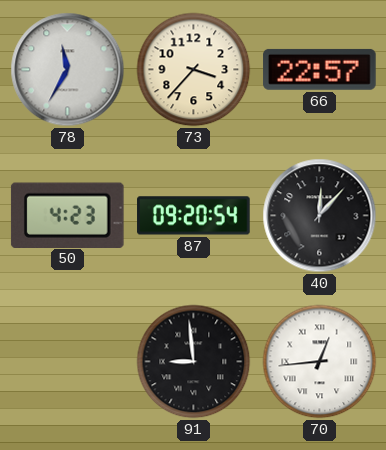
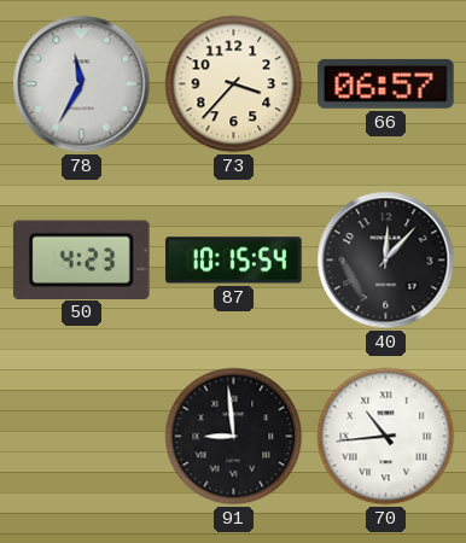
66: 22:57 -> 06:57
87: 09:20 -> 10:15
70: 12:44 -> 10:44
